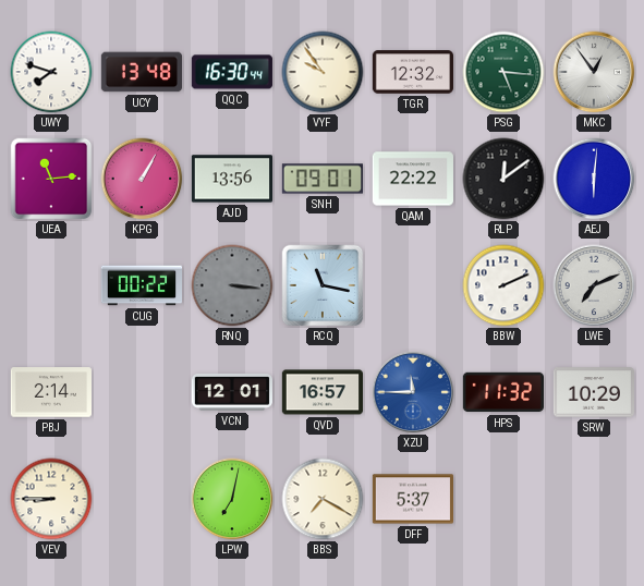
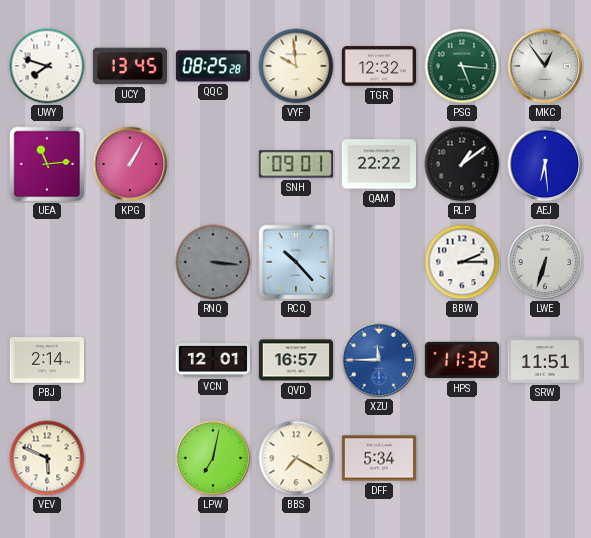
UCY: 13:48 -> 13:45
QQC: 16:30 -> 08:25
VYF: 9:54 -> 9:59
AJD: 13:56 -> none
RLP: 12:09 -> 1:09
AEJ: 6:01 -> 6:29
CUG: 00:22 -> none
RCQ: 11:17 -> 10:23
BBW: 2:11 -> 2:15
LWE: 7:11 -> 6:33
SRW: 10:29 -> 11:51
VEV: 8:45 -> 5:49
DFF: 5:37 -> 5:34
